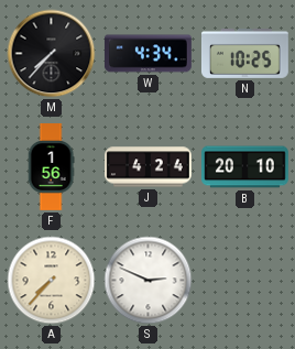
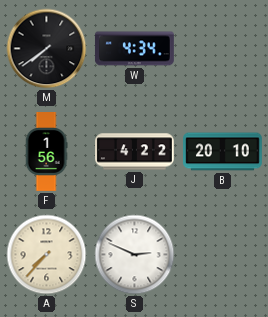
M: 7:37 -> 7:39
N: 10:25 -> none
J: 4:24 -> 4:22
